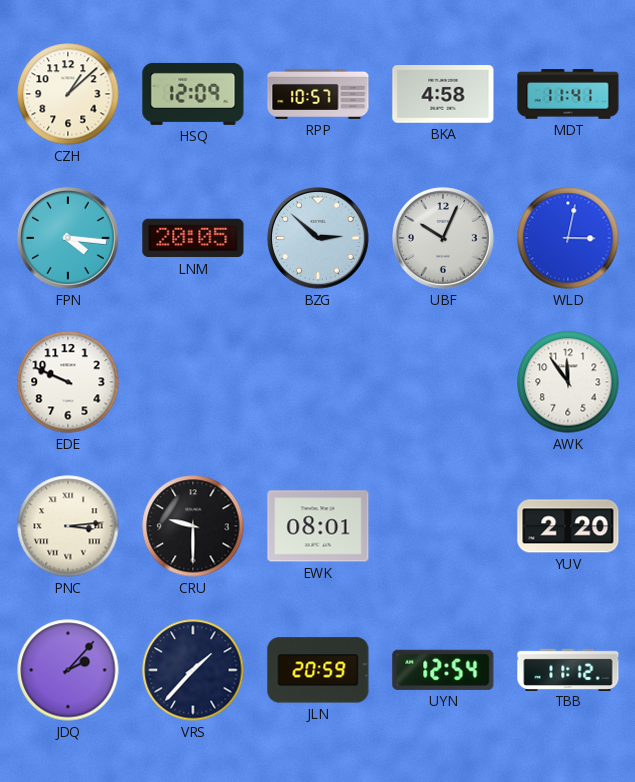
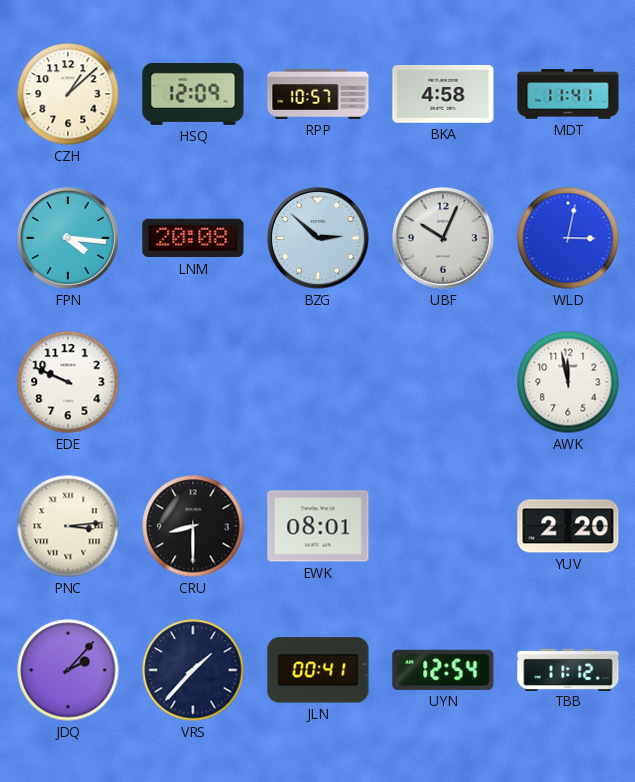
LNM: 20:05 -> 20:08
AWK: 11:54 -> 11:58
CRU: 9:30 -> 8:30
JLN: 20:59 -> 00:41
